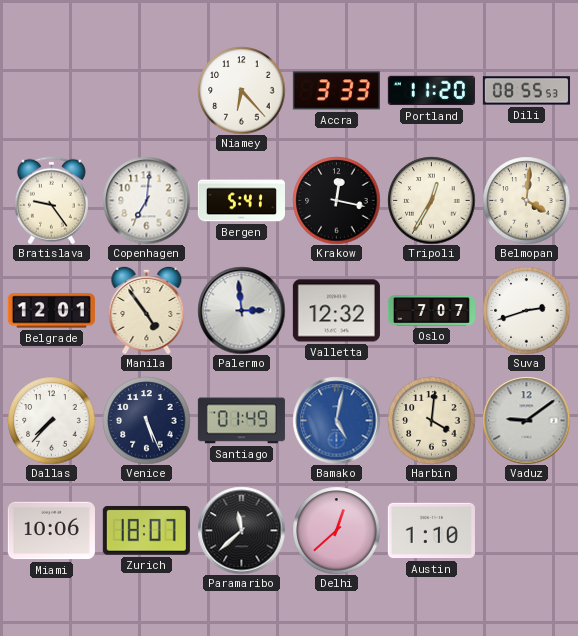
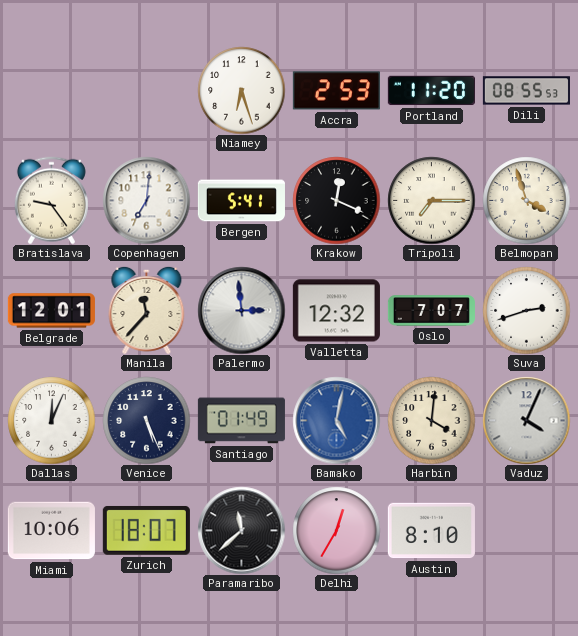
Niamey: 6:23 -> 6:27
Accra: 3:33 -> 2:53
Krakow: 12:17 -> 12:19
Tripoli: 12:35 -> 7:15
Belmopan: 4:01 -> 3:57
Manila: 4:54 -> 11:37
Dallas: 7:37 -> 12:04
Vaduz: 9:09 -> 4:04
Delhi: 12:38 -> 12:35
Austin: 1:10 -> 8:10
